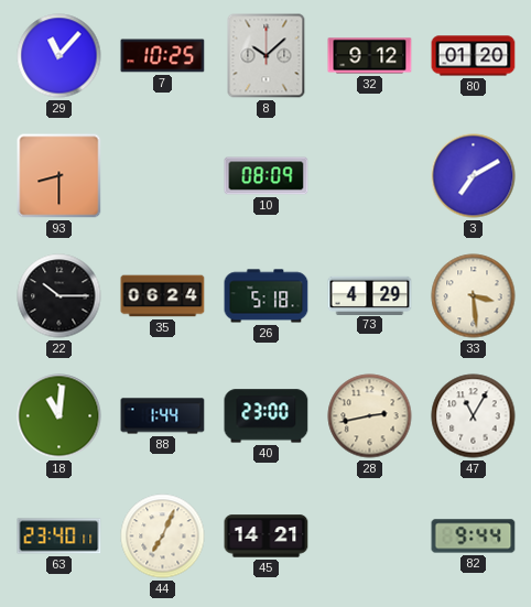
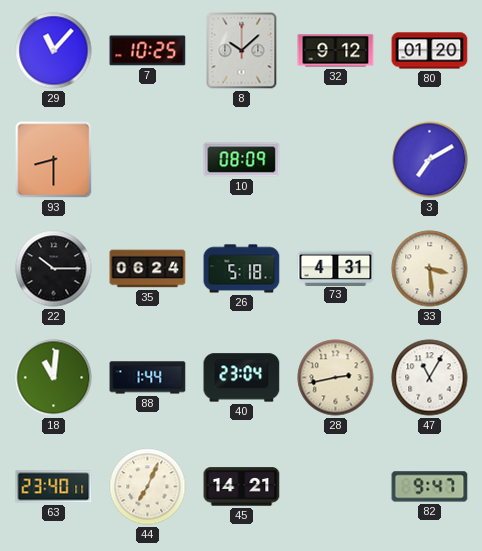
73: 4:29 -> 4:31
40: 23:00 -> 23:04
82: 9:44 -> 9:47
